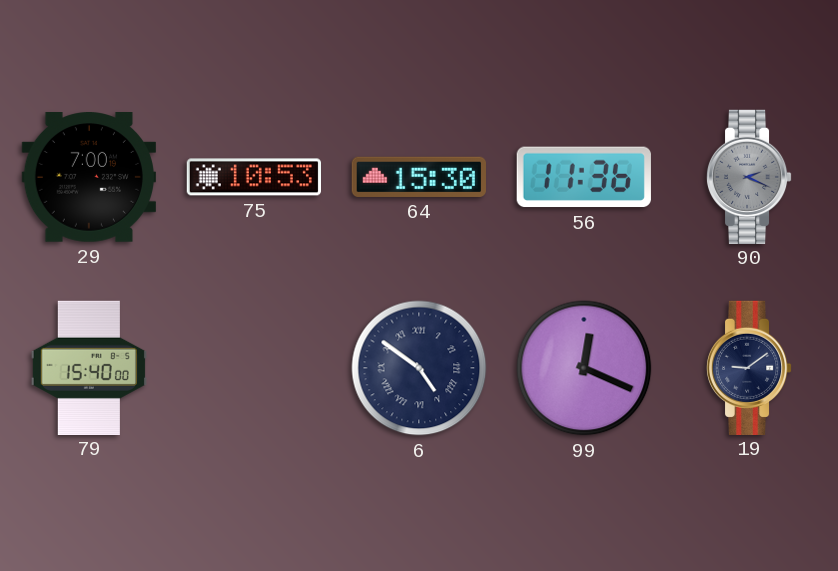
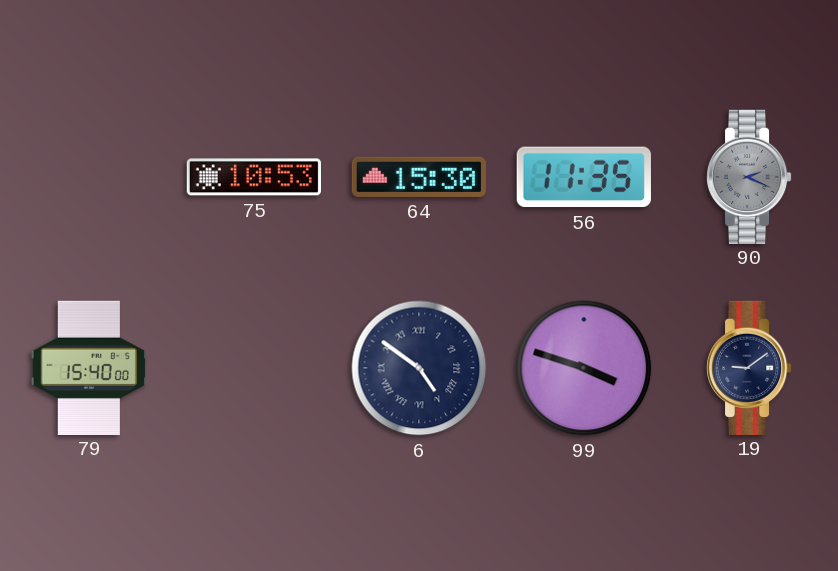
29: 7:00 -> none
56: 11:36 -> 11:35
99: 12:19 -> 3:48
